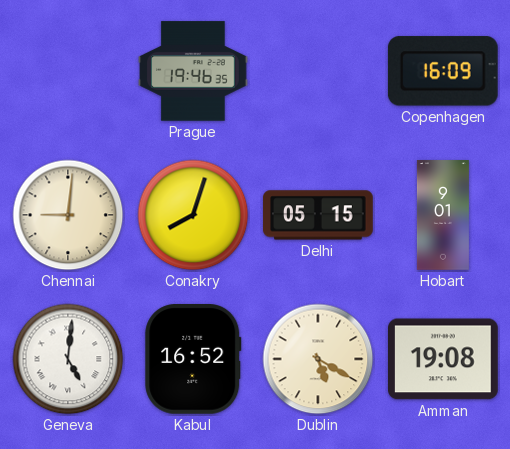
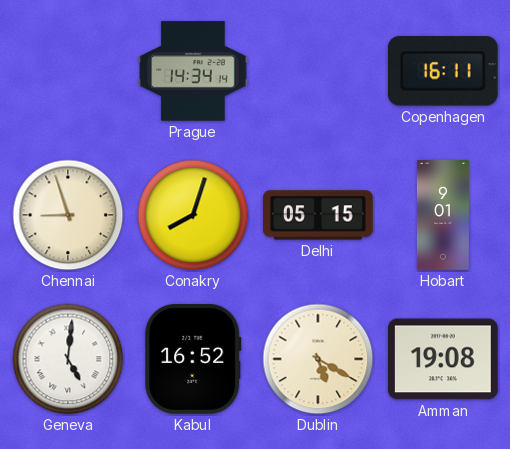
Prague: 19:46 -> 14:34
Copenhagen: 16:09 -> 16:11
Chennai: 9:01 -> 8:57
